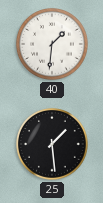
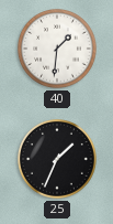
25: 1:29 -> 1:34
